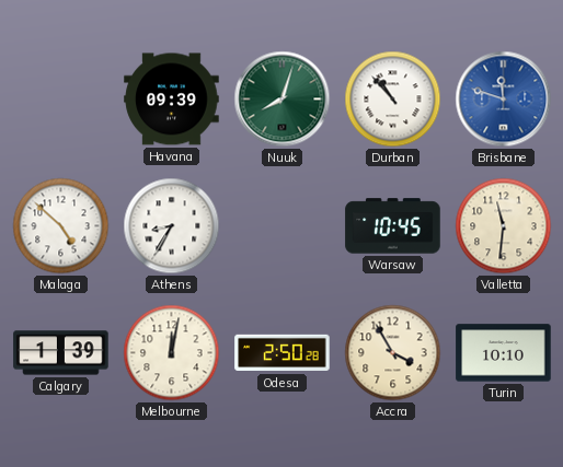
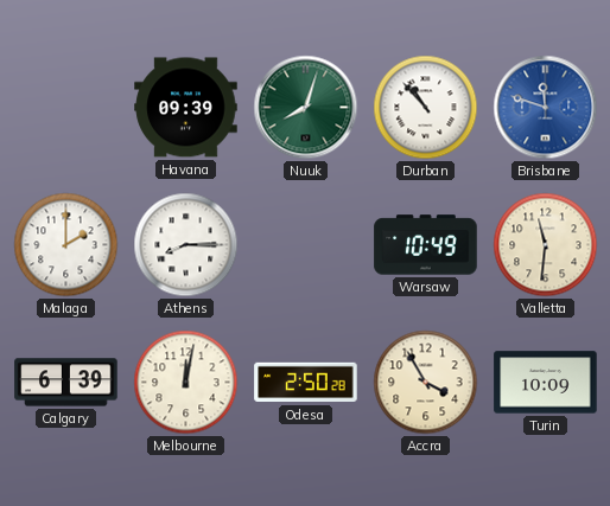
Malaga: 4:52 -> 2:00
Athens: 8:35 -> 8:15
Warsaw: 10:45 -> 10:49
Calgary: 1:39 -> 6:39
Turin: 10:10 -> 10:09
